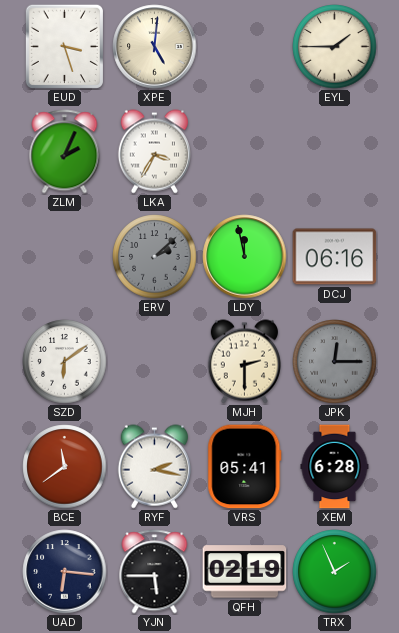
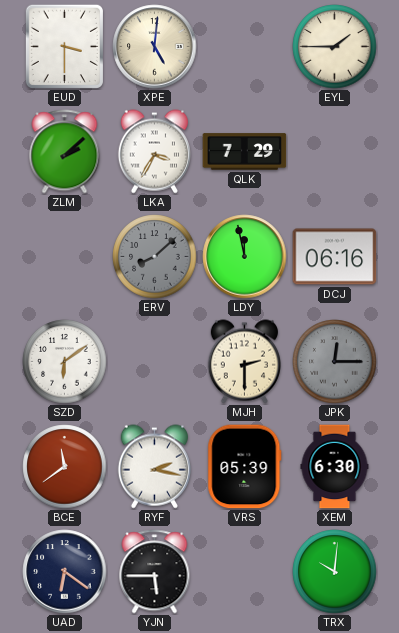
EUD: 3:27 -> 3:30
ZLM: 2:04 -> 2:08
QLK: none -> 7:29
ERV: 2:08 -> 8:08
VRS: 05:41 -> 05:39
XEM: 6:28 -> 6:30
UAD: 6:16 -> 6:21
QFH: 02:19 -> none
TRX: 1:56 -> 10:01
